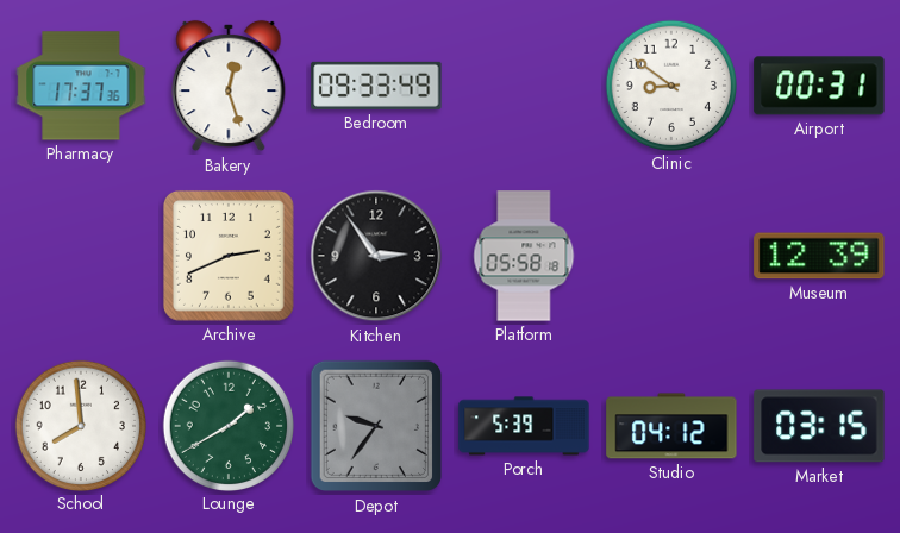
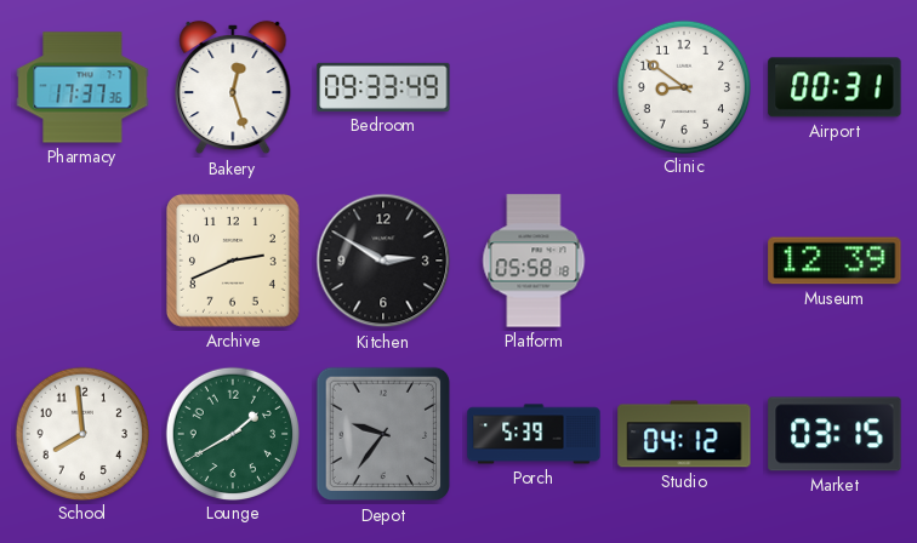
Kitchen: 2:54 -> 2:50
